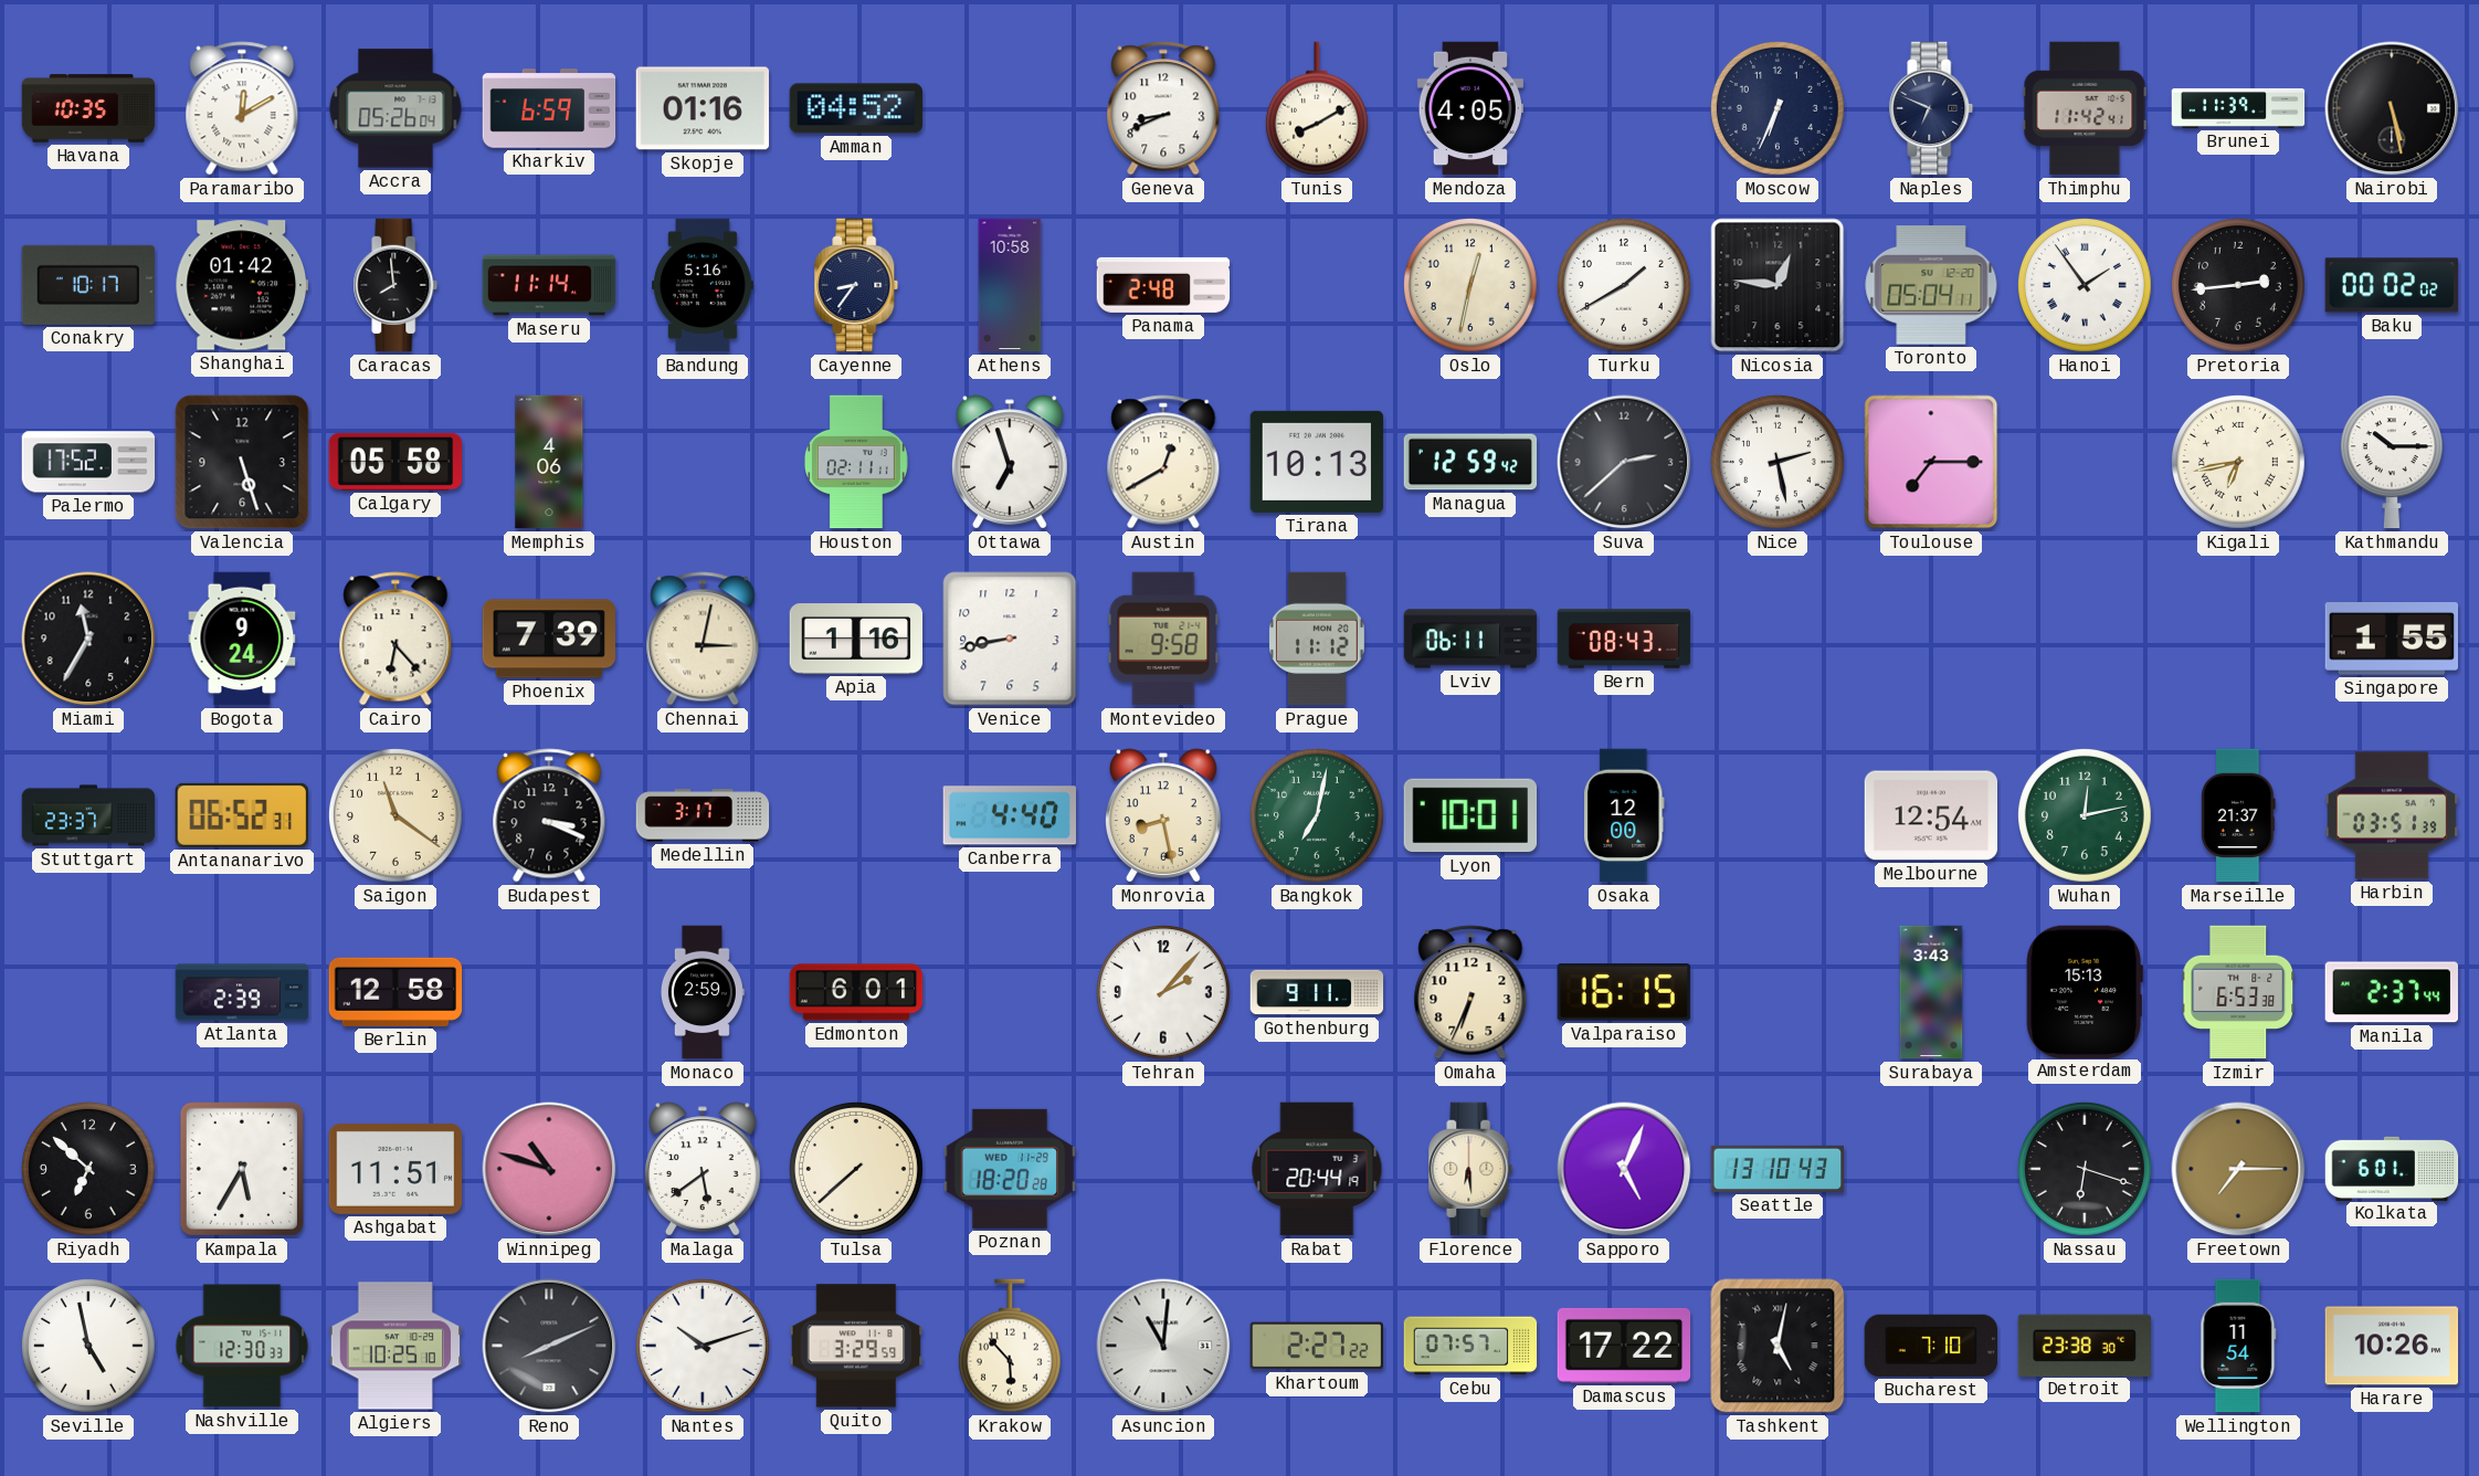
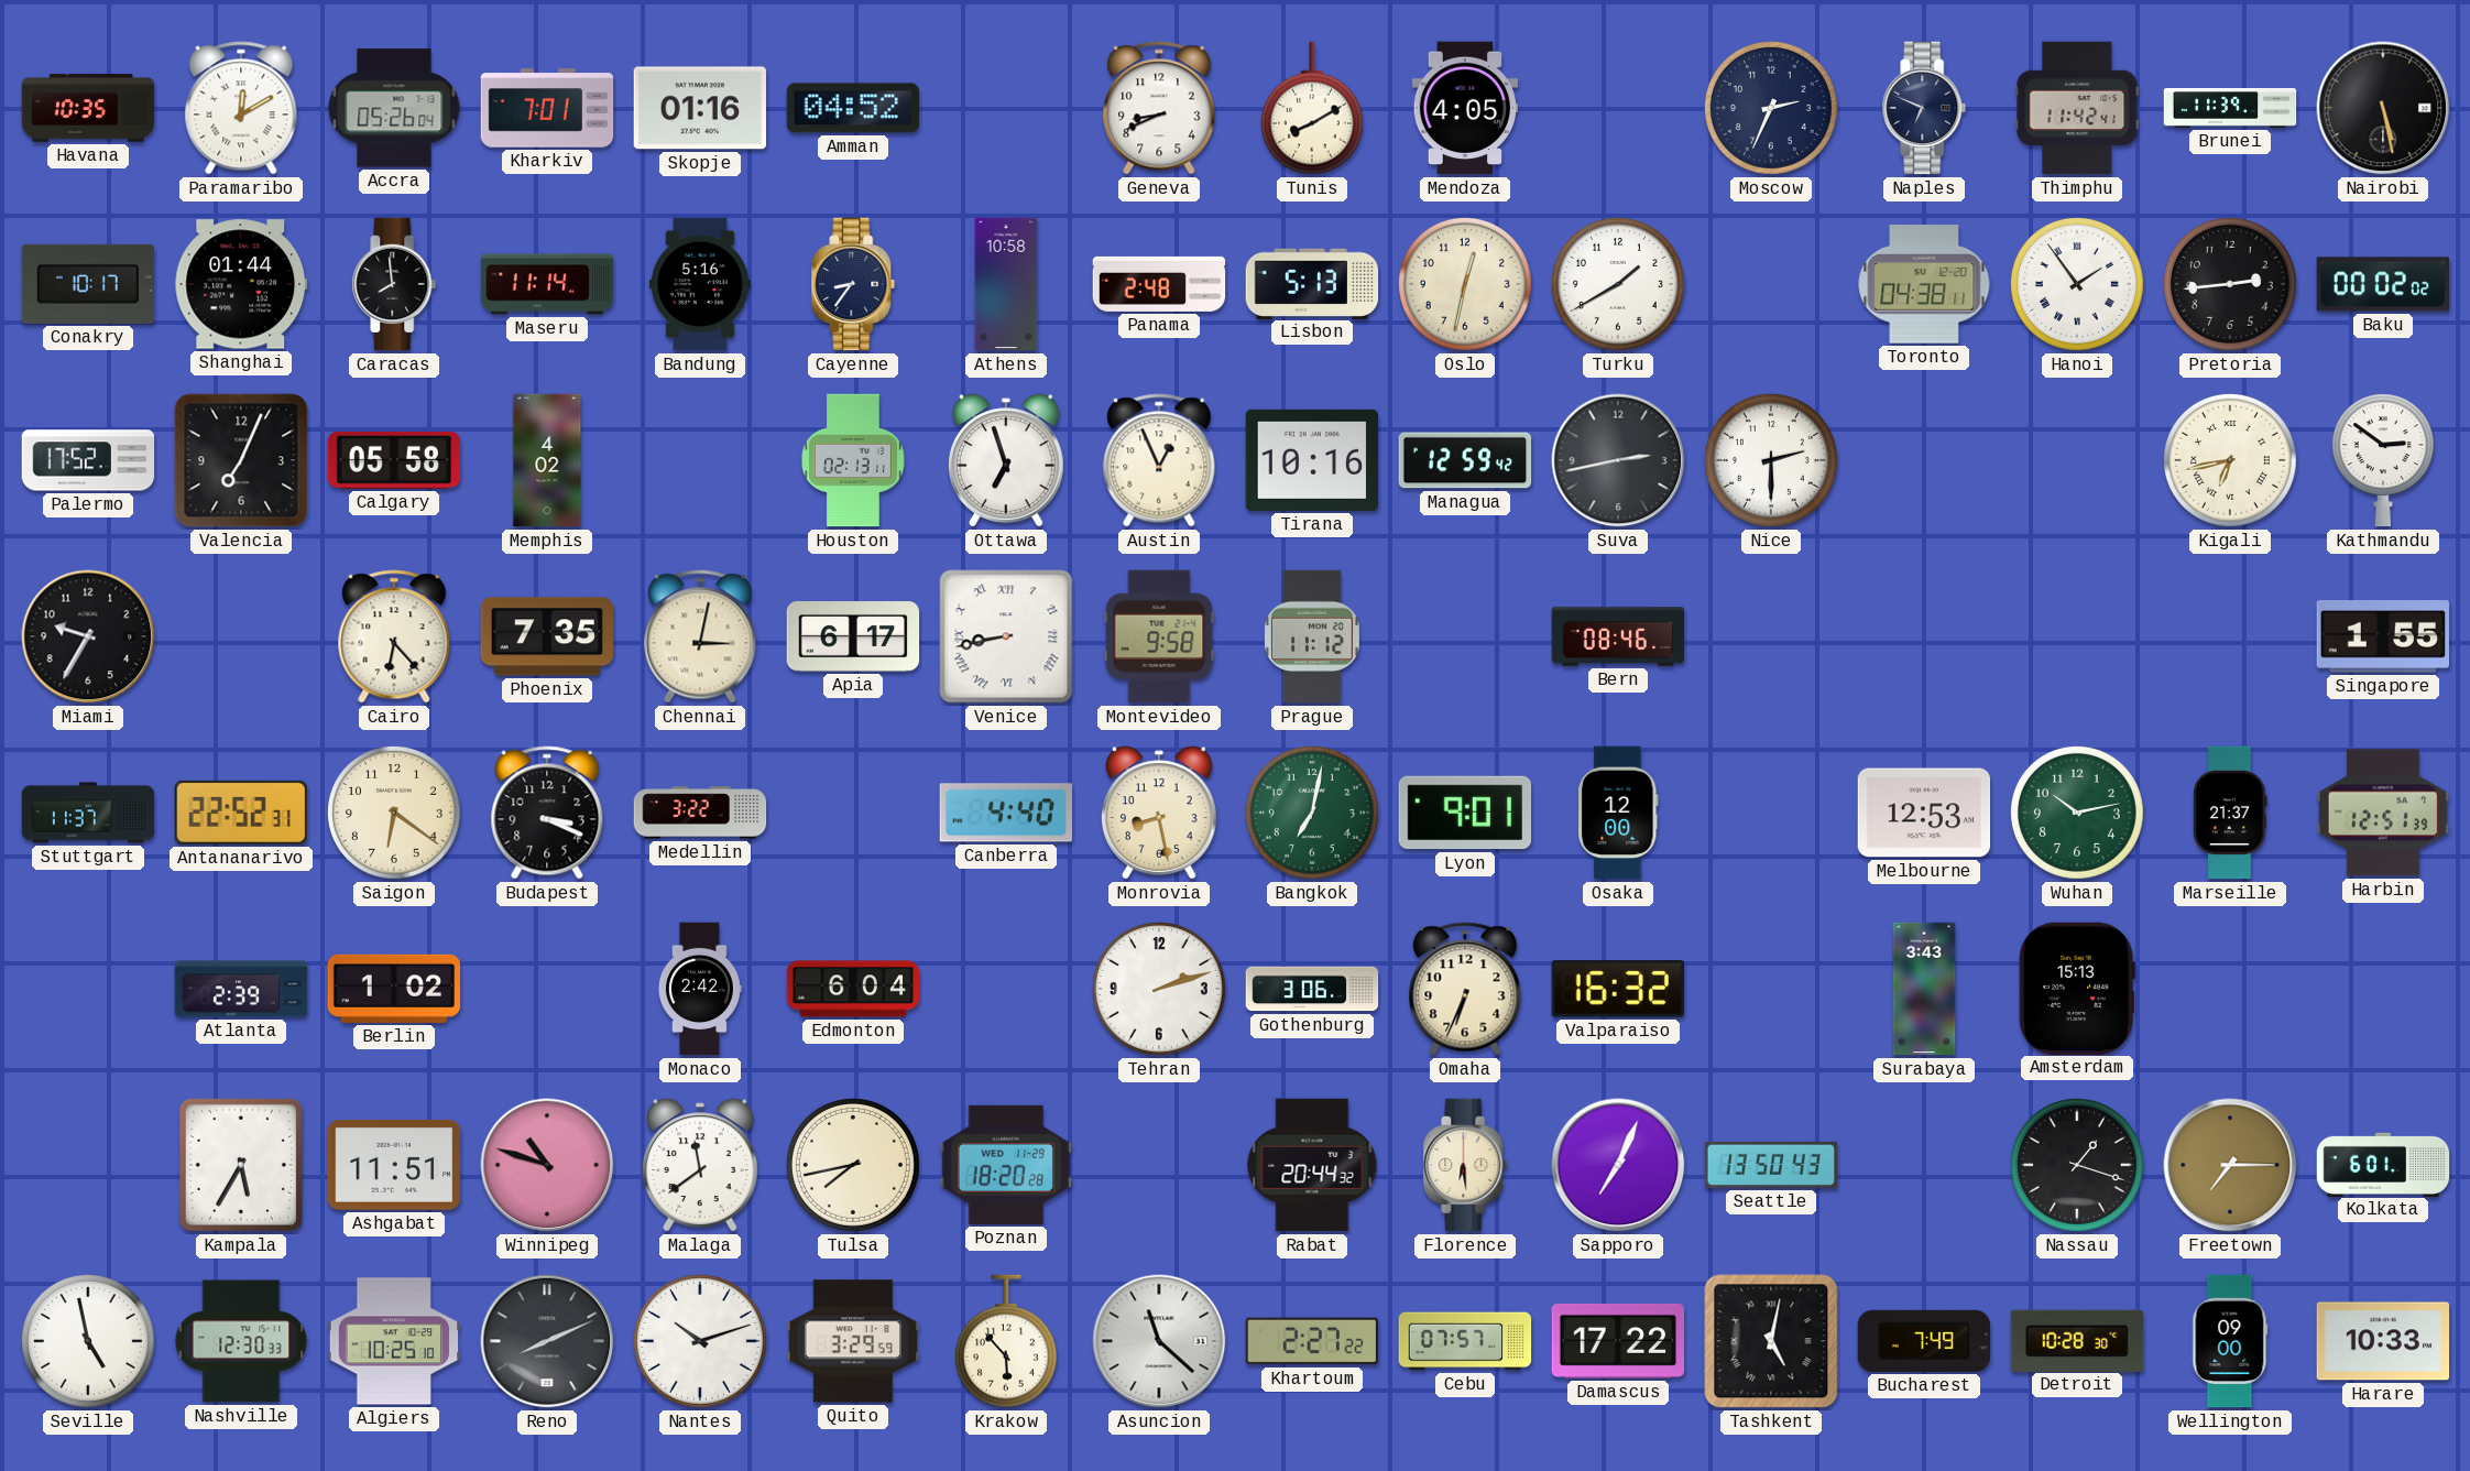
Kharkiv: 6:59 -> 7:01
Moscow: 6:34 -> 2:34
Shanghai: 01:42 -> 01:44
Lisbon: none -> 5:13
Nicosia: 12:46 -> none
Toronto: 05:04 -> 04:38
Valencia: 5:27 -> 7:04
Memphis: 4:06 -> 4:02
Houston: 02:11 -> 02:13
Austin: 12:40 -> 12:56
Tirana: 10:13 -> 10:16
Suva: 2:38 -> 2:43
Nice: 2:28 -> 2:30
Toulouse: 7:15 -> none
Kathmandu: 10:15 -> 2:51
Miami: 11:35 -> 9:35
Bogota: 9:24 -> none
Phoenix: 7:39 -> 7:35
Apia: 1:16 -> 6:17
Venice numerals: Arabic -> Roman
Lviv: 06:11 -> none
Bern: 08:43 -> 08:46
Stuttgart: 23:37 -> 11:37
Antananarivo: 06:52 -> 22:52
Saigon: 11:21 -> 6:21
Medellin: 3:17 -> 3:22
Lyon: 10:01 -> 9:01
Melbourne: 12:54 -> 12:53
Wuhan: 12:13 -> 10:13
Harbin: 03:51 -> 12:51
Berlin: 12:58 -> 1:02
Monaco: 2:59 -> 2:42
Edmonton: 6:01 -> 6:04
Tehran: 2:07 -> 2:12
Gothenburg: 9:11 -> 3:06
Valparaiso: 16:15 -> 16:32
Izmir: 6:53 -> none
Manila: 2:37 -> none
Riyadh: 6:52 -> none
Malaga: 5:39 -> 11:39
Tulsa: 7:38 -> 7:43
Rabat: 20:44:19 -> 20:44:32
Sapporo: 5:04 -> 7:04
Seattle: 13:10 -> 13:50
Nassau: 6:18 -> 1:18
Asuncion: 11:01 -> 11:22
Bucharest: 7:10 -> 7:49
Detroit: 23:38 -> 10:28
Wellington: 11:54 -> 09:00
Harare: 10:26 -> 10:33
